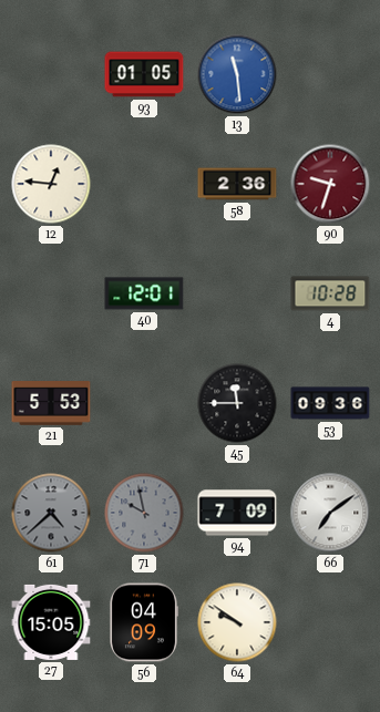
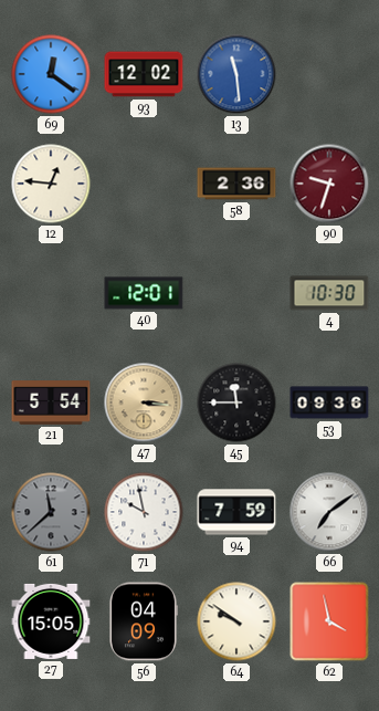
69: none -> 12:21
93: 01:05 -> 12:02
4: 10:28 -> 10:30
21: 5:53 -> 5:54
47: none -> 3:16
61: 4:38 -> 11:38
71 dial: grey -> white
94: 7:09 -> 7:59
62: none -> 3:58
